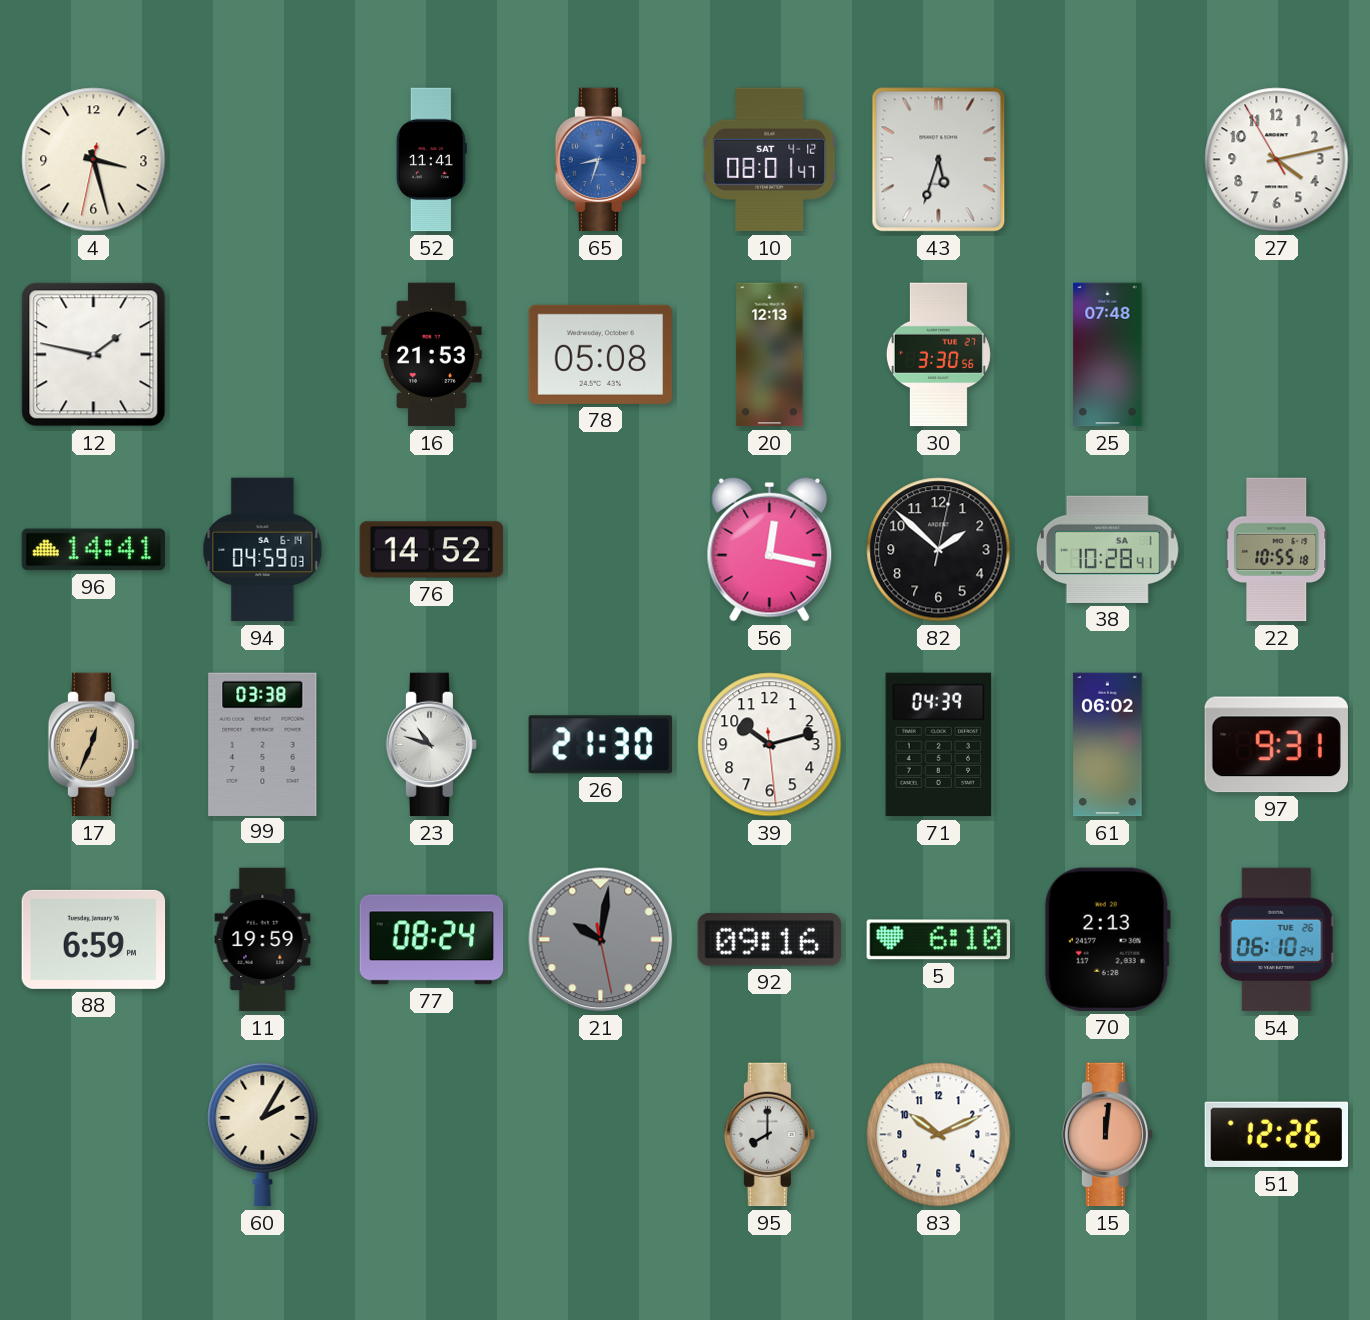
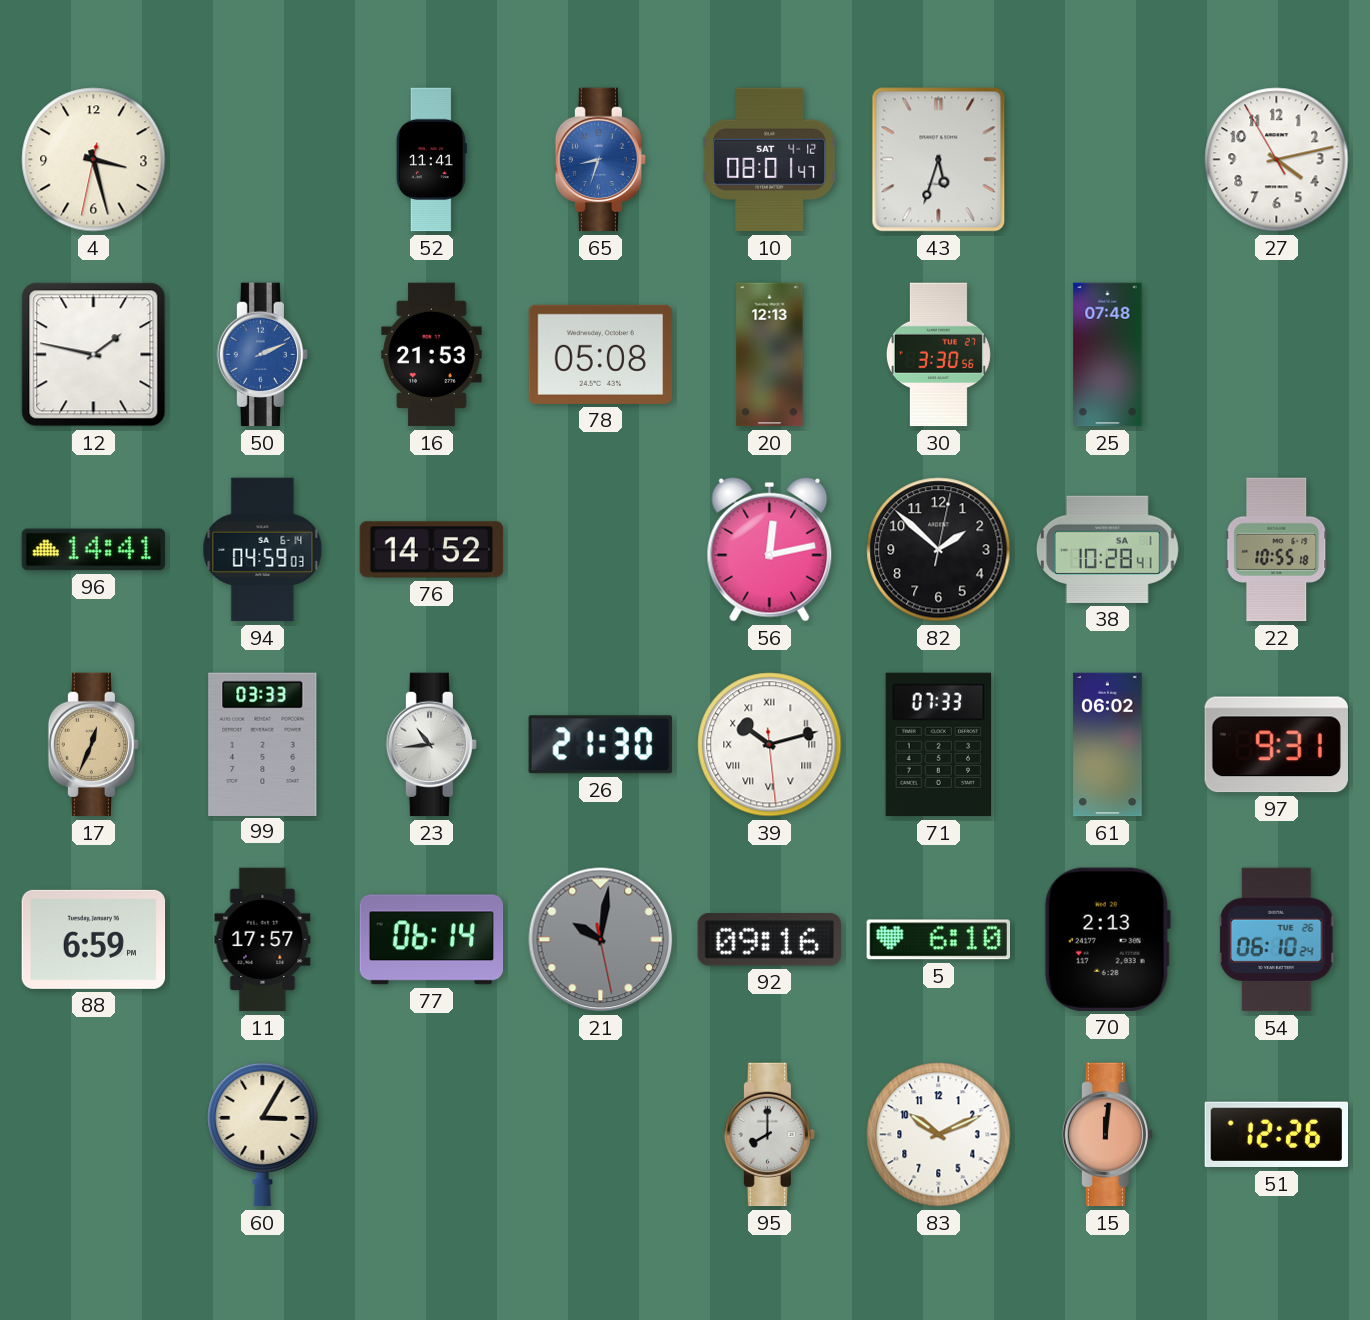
50: none -> 2:11
56: 12:17 -> 12:13
99: 03:38 -> 03:33
23: 10:48 -> 10:44
39 numerals: Arabic -> Roman
71: 04:39 -> 07:33
11: 19:59 -> 17:57
77: 08:24 -> 06:14
60: 2:05 -> 3:05
